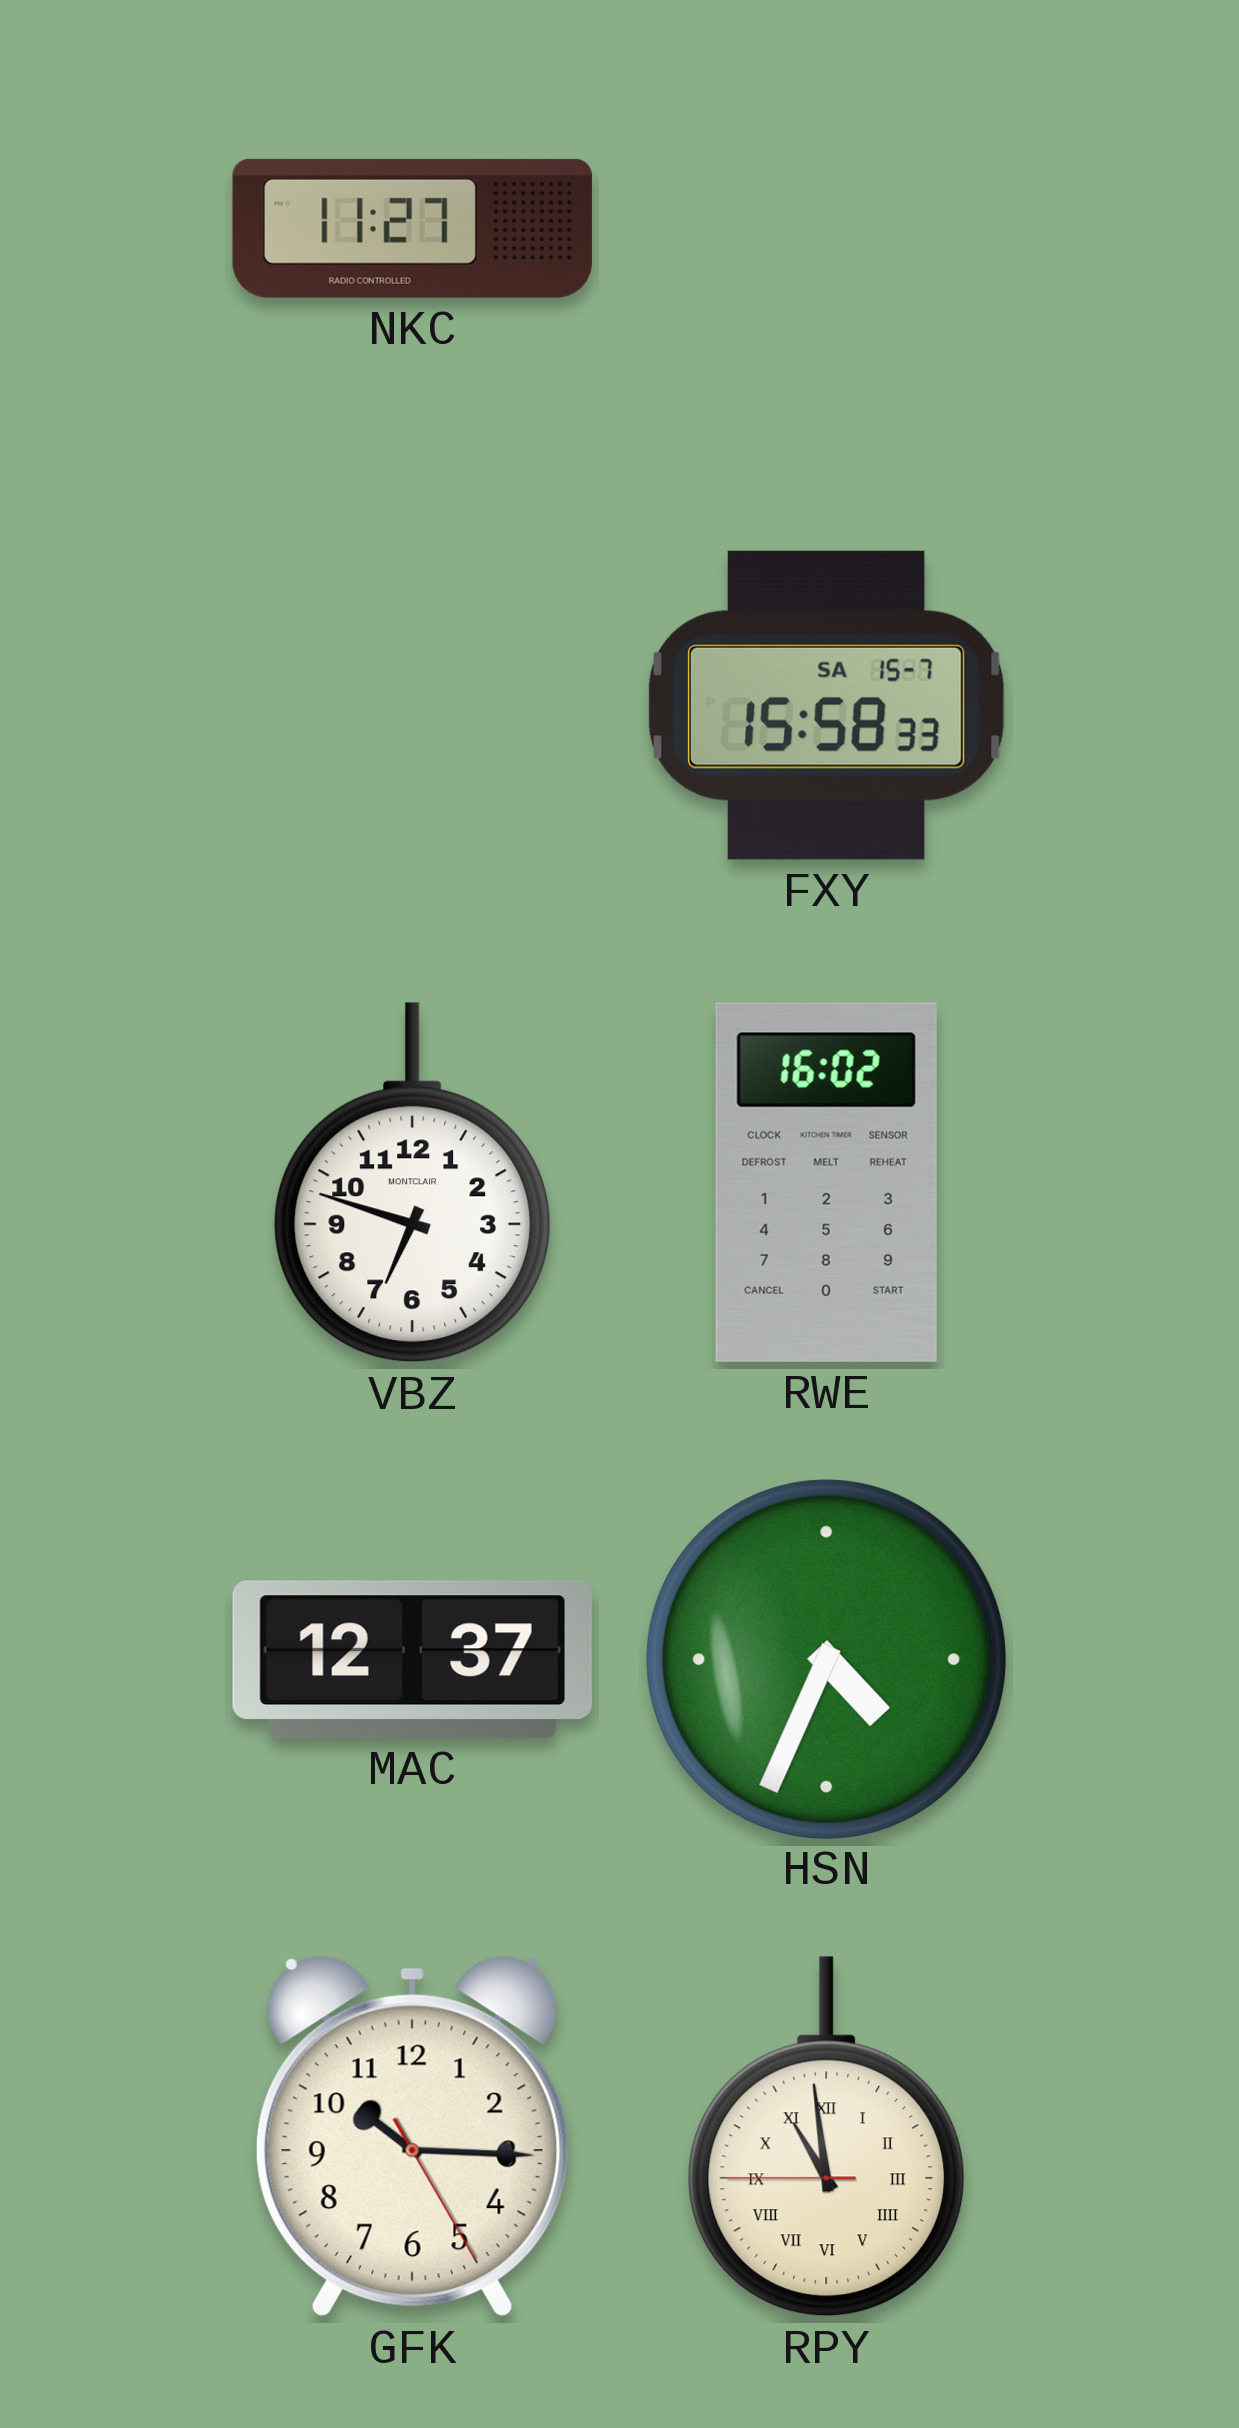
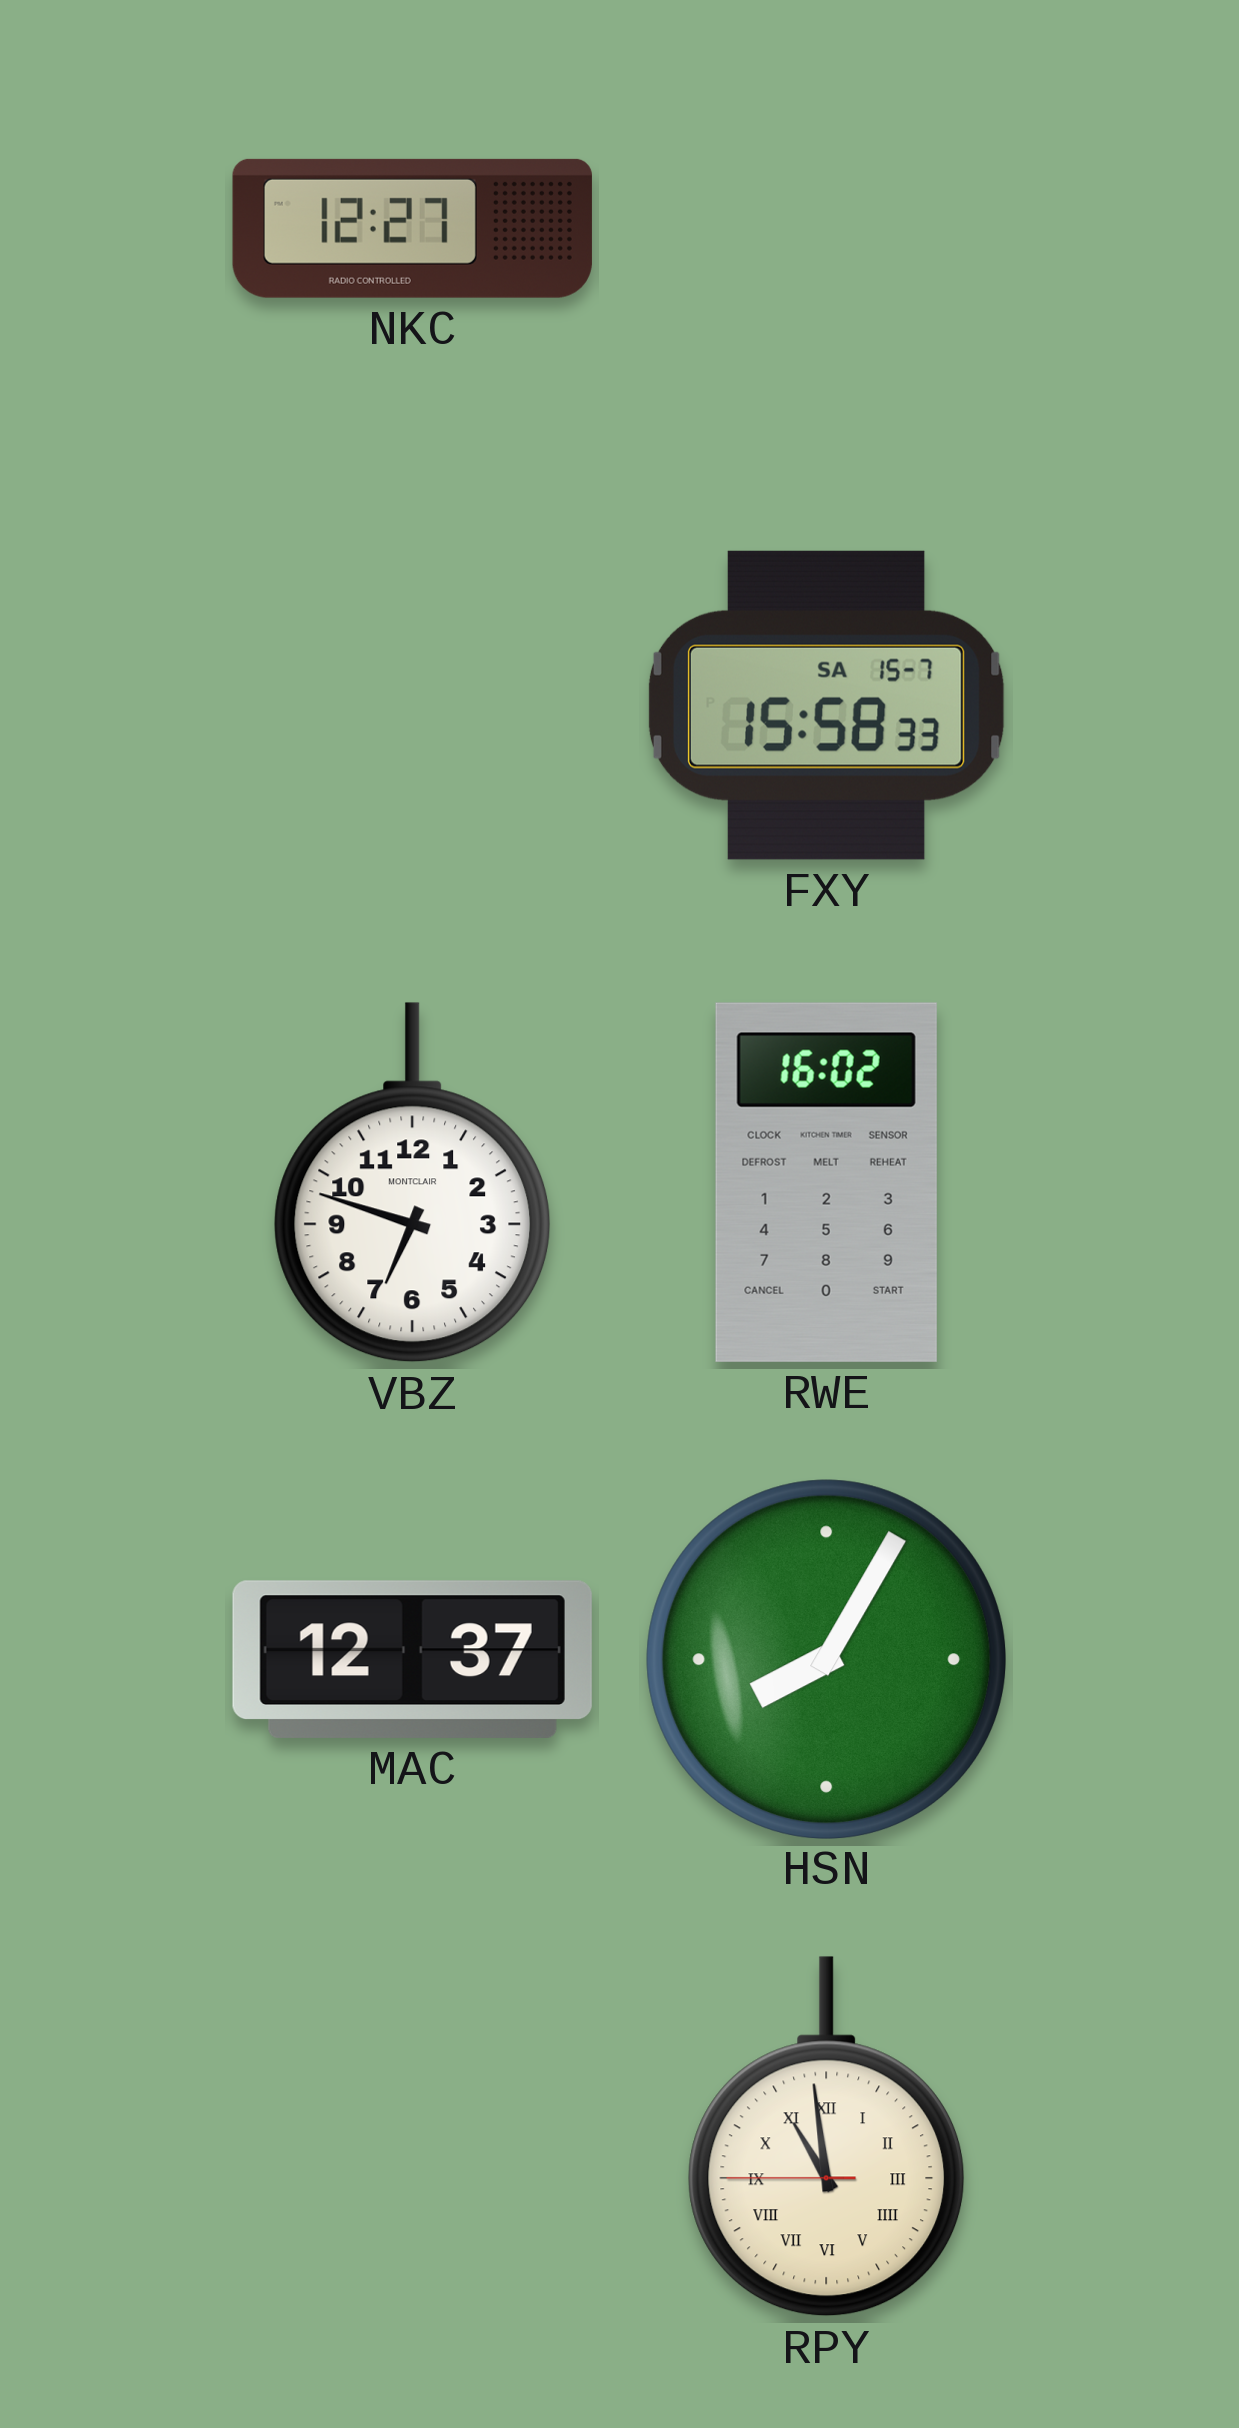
NKC: 11:27 -> 12:27
HSN: 4:34 -> 8:05
GFK: 10:15 -> none
